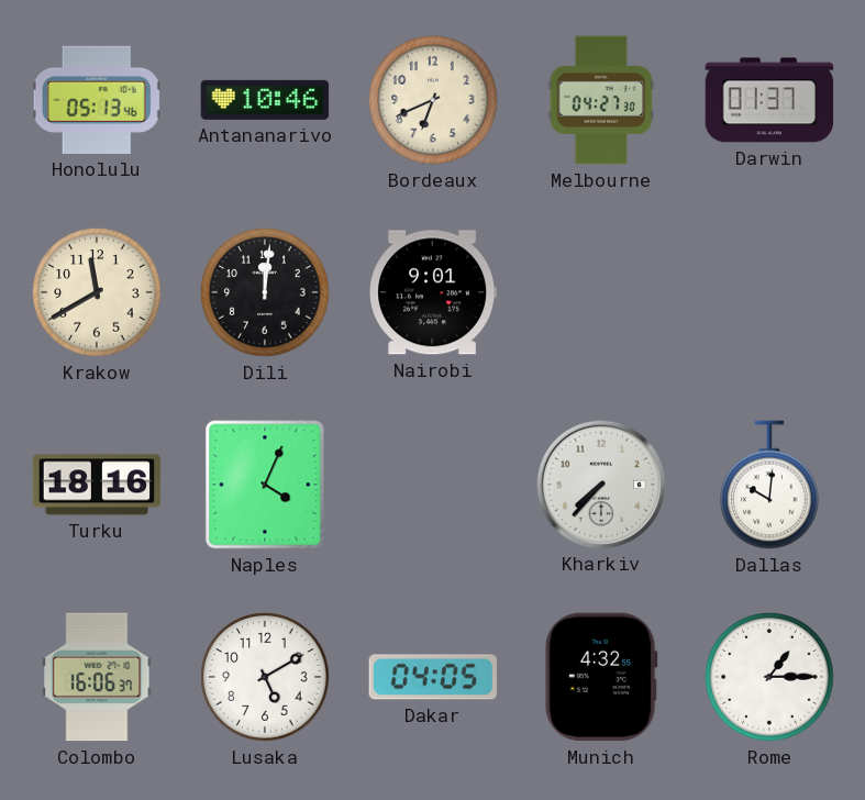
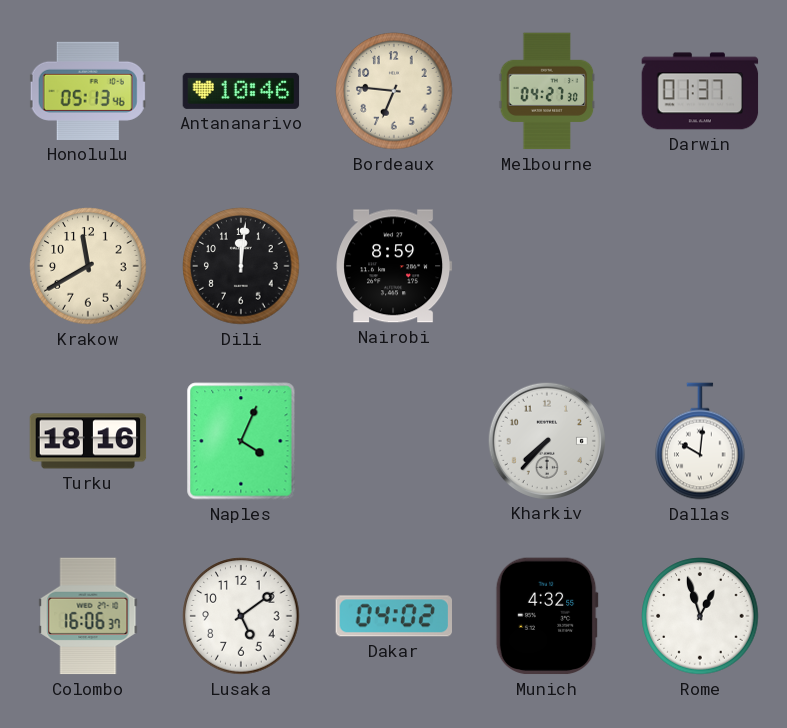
Bordeaux: 6:41 -> 6:46
Nairobi: 9:01 -> 8:59
Lusaka: 5:10 -> 5:09
Dakar: 04:05 -> 04:02
Rome: 1:15 -> 12:57
